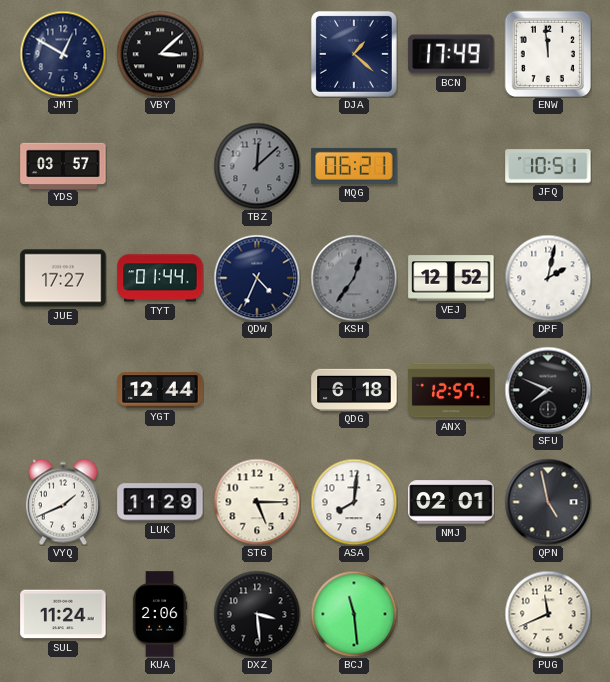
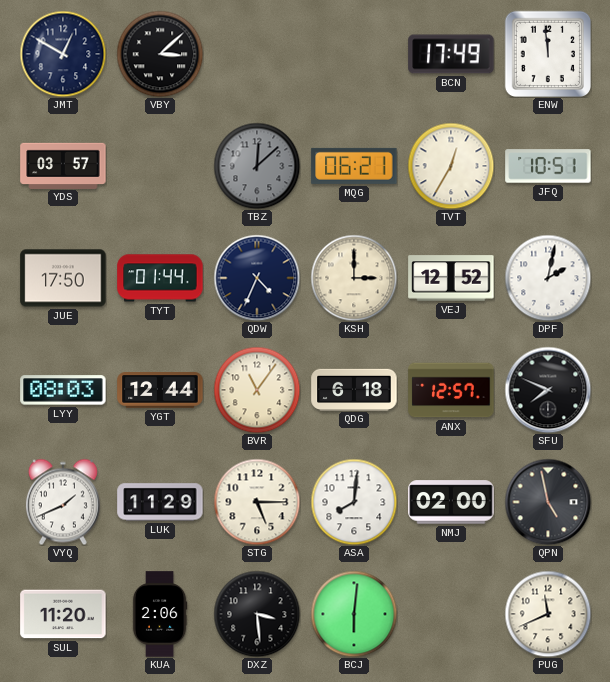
DJA: 1:22 -> none
TVT: none -> 12:35
JUE: 17:27 -> 17:50
KSH: 12:36 -> 3:00
KSH dial: grey -> cream
LYY: none -> 08:03
BVR: none -> 11:06
NMJ: 02:01 -> 02:00
SUL: 11:24 -> 11:20
BCJ: 11:29 -> 6:01
